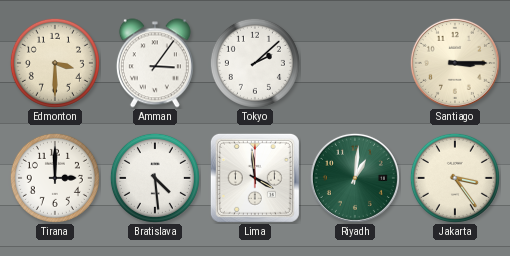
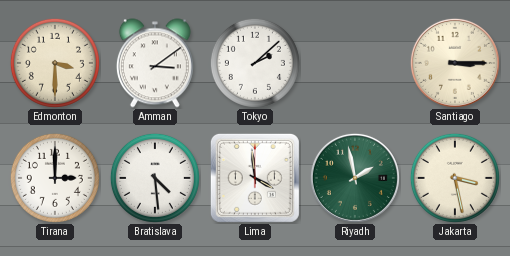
Amman: 3:06 -> 3:09
Riyadh: 1:01 -> 1:58
Jakarta: 3:24 -> 3:28
